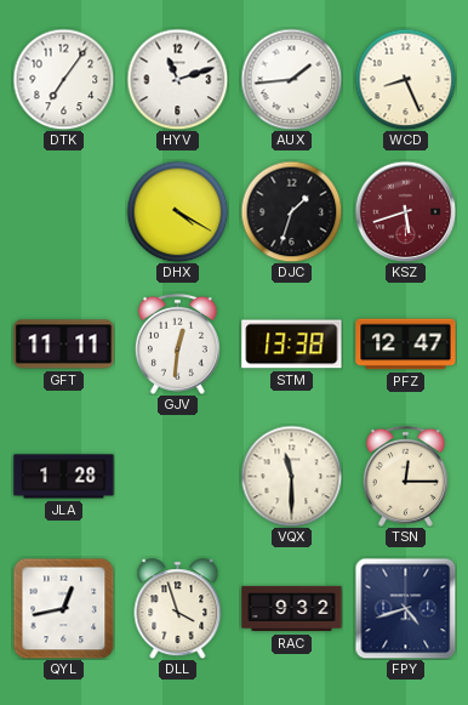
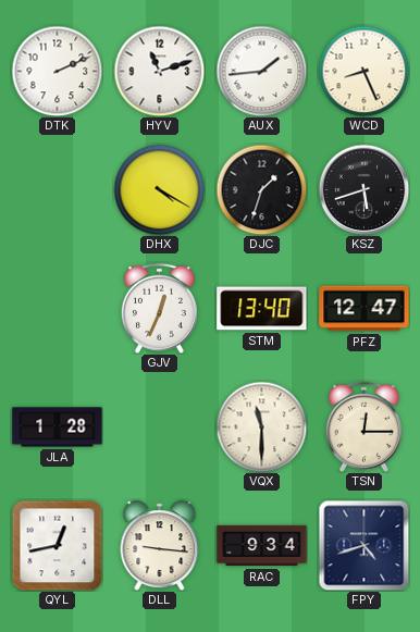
DTK: 7:06 -> 2:11
KSZ dial: burgundy -> black
GFT: 11:11 -> none
GJV: 12:31 -> 12:34
STM: 13:38 -> 13:40
DLL: 3:57 -> 9:16
RAC: 9:32 -> 9:34
